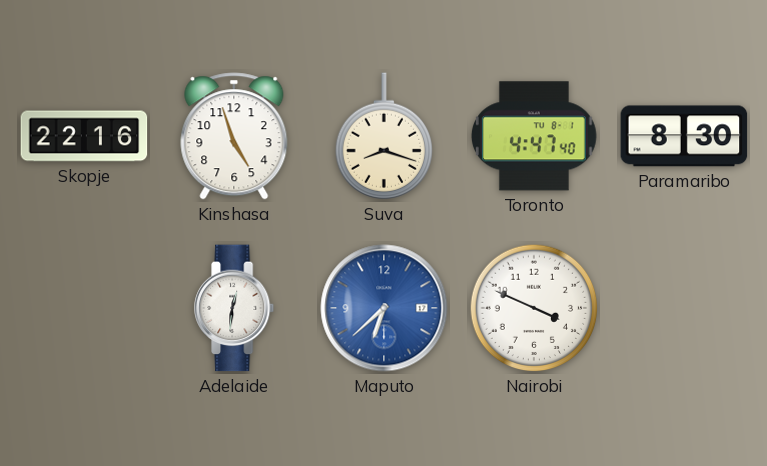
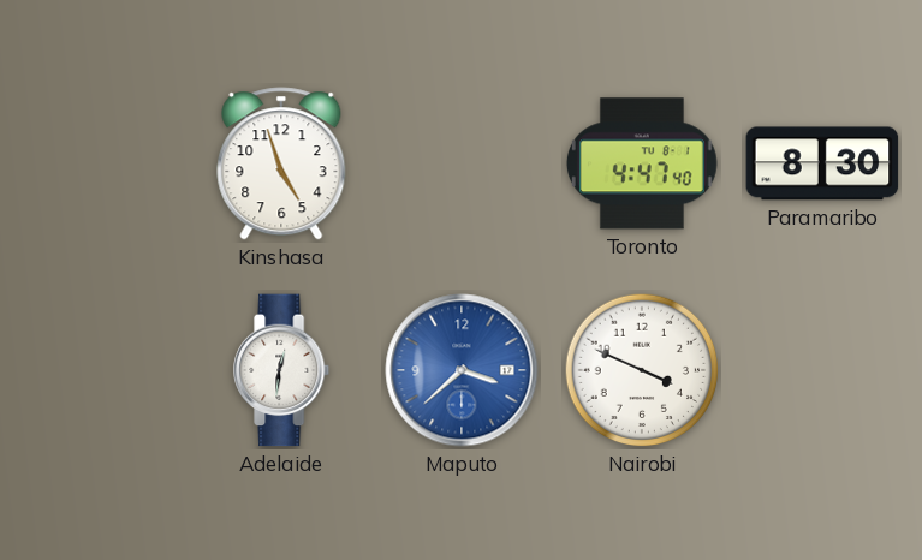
Skopje: 22:16 -> none
Suva: 8:18 -> none
Maputo: 6:38 -> 3:38
